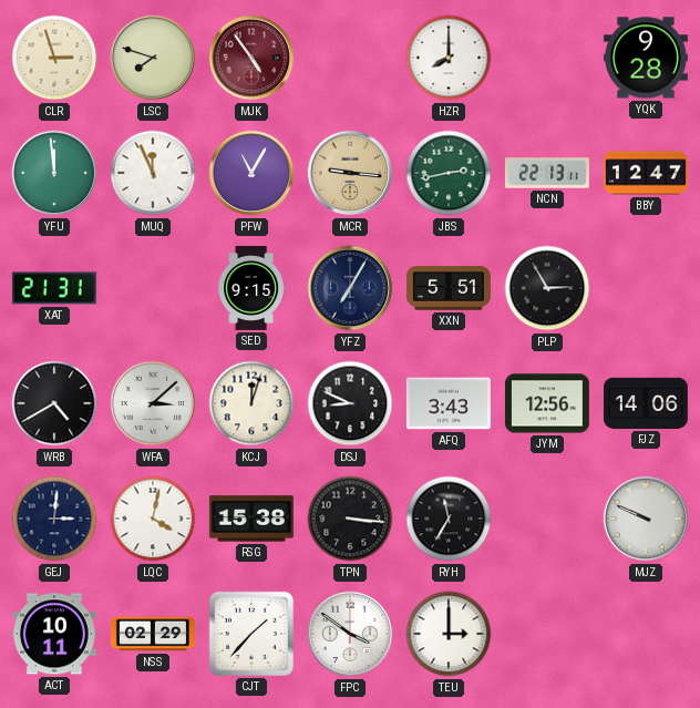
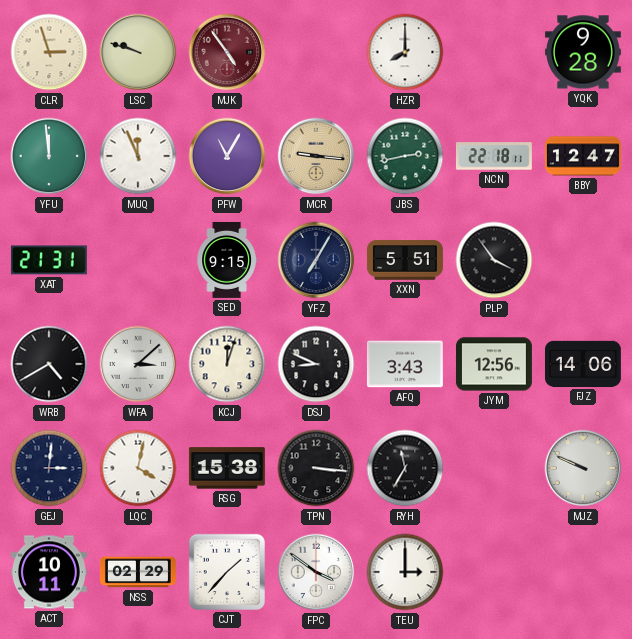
LSC: 7:48 -> 9:48
NCN: 22:13 -> 22:18
PLP: 2:55 -> 3:54
